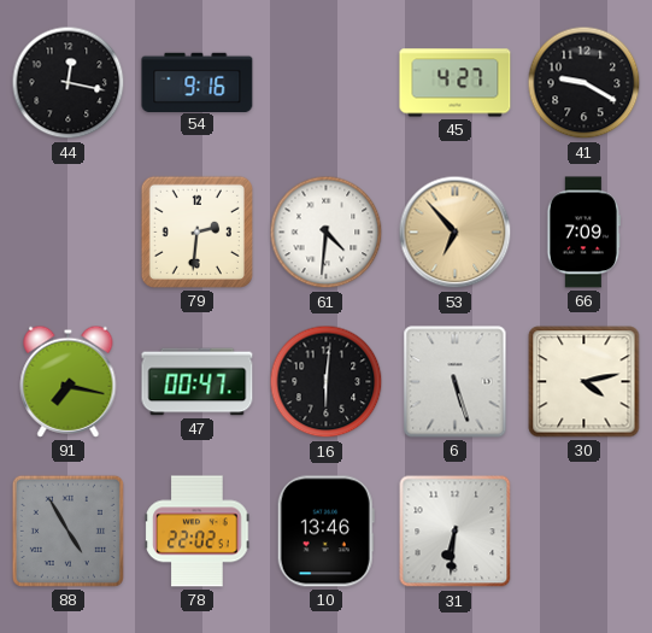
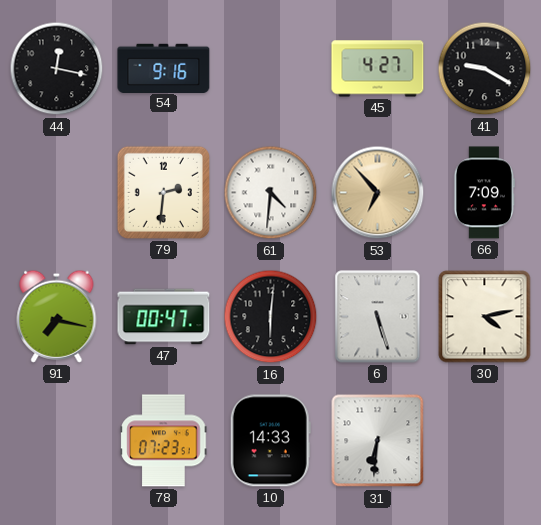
88: 4:55 -> none
78: 22:02 -> 07:23
10: 13:46 -> 14:33
